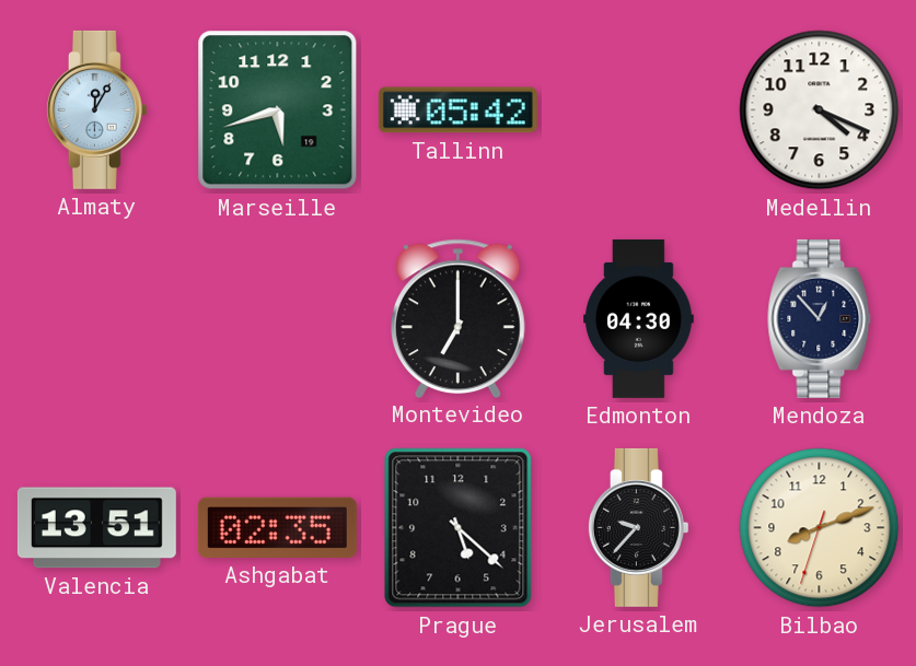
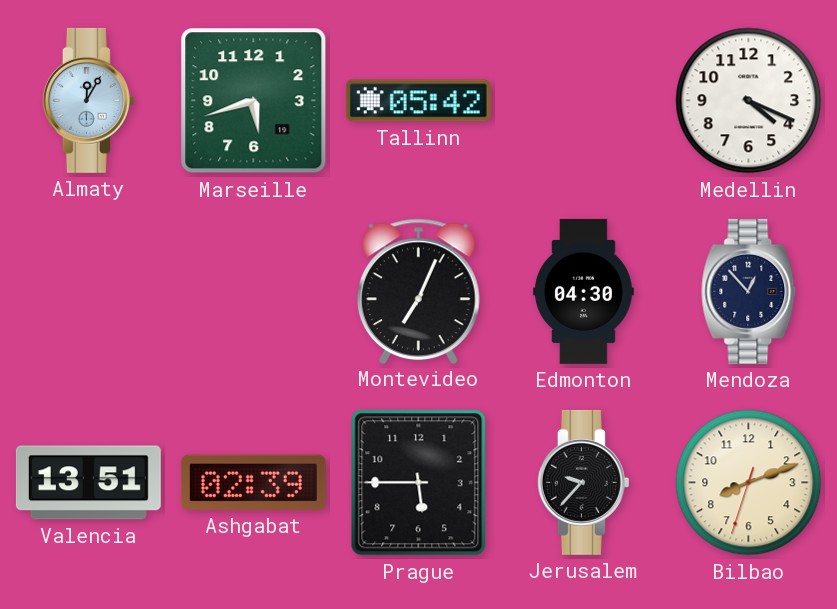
Montevideo: 7:00 -> 7:04
Ashgabat: 02:35 -> 02:39
Prague: 5:22 -> 5:45
